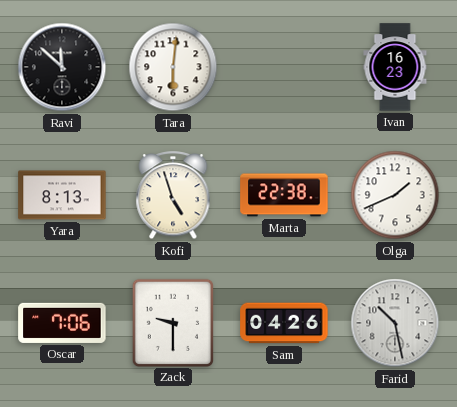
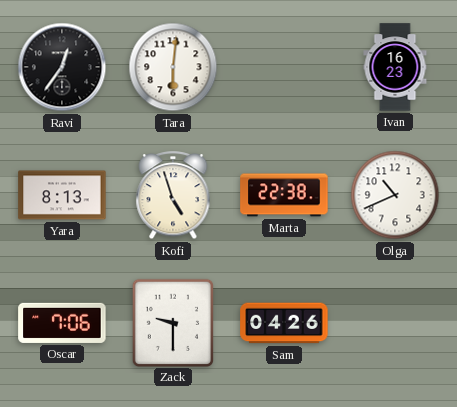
Ravi: 11:52 -> 12:36
Olga: 1:41 -> 10:41
Farid: 10:28 -> none
